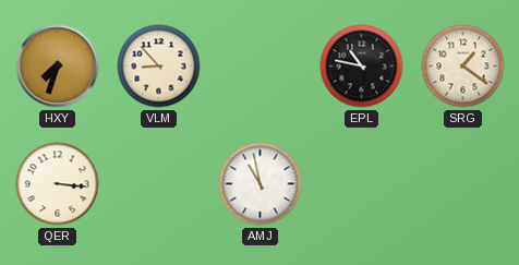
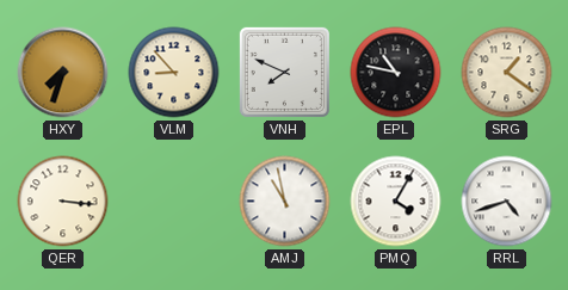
VNH: none -> 7:49
PMQ: none -> 4:05
RRL: none -> 4:42
